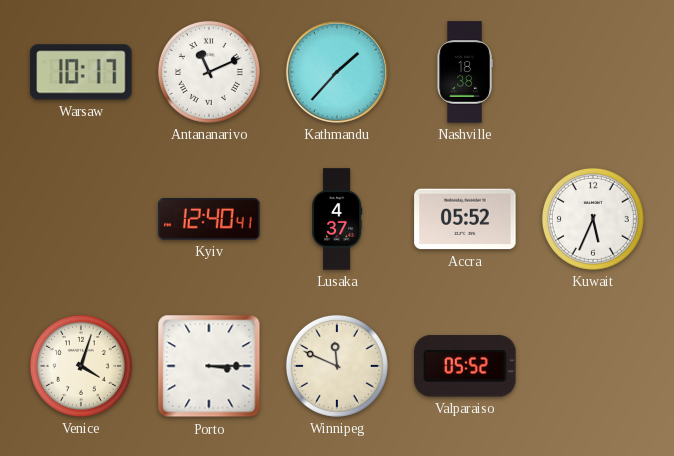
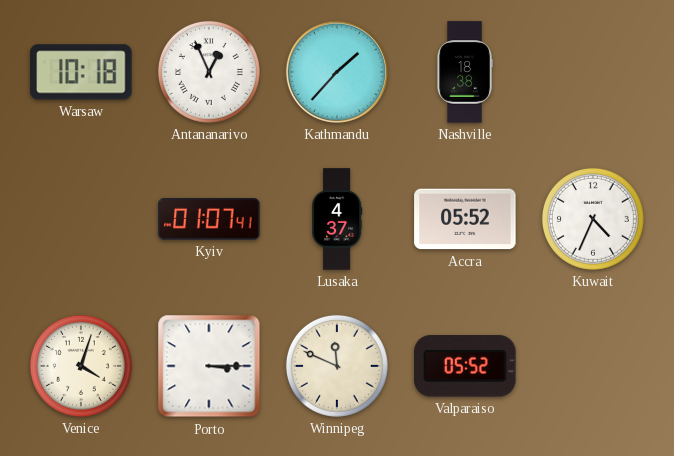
Warsaw: 10:17 -> 10:18
Antananarivo: 11:11 -> 12:56
Kyiv: 12:40 -> 01:07
Kuwait: 5:34 -> 4:34
